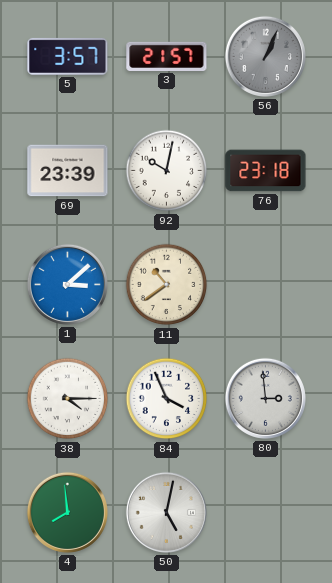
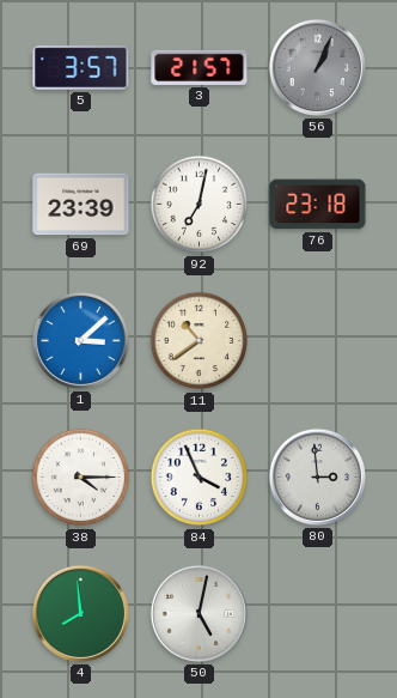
92: 10:02 -> 7:02
